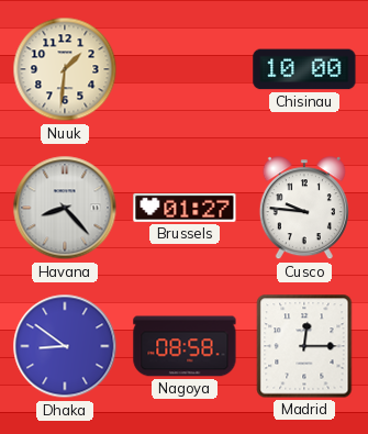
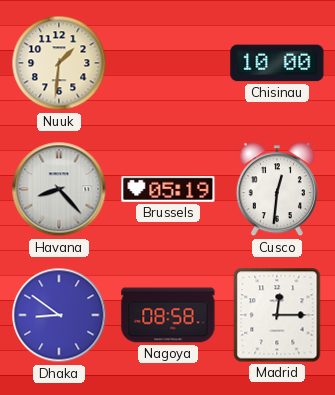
Brussels: 01:27 -> 05:19
Cusco: 9:46 -> 12:31
